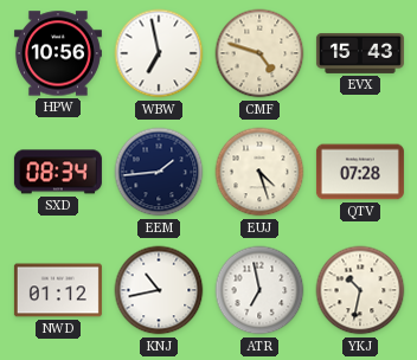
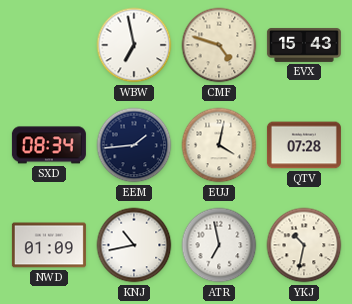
HPW: 10:56 -> none
EUJ: 4:27 -> 4:02
NWD: 01:12 -> 01:09
